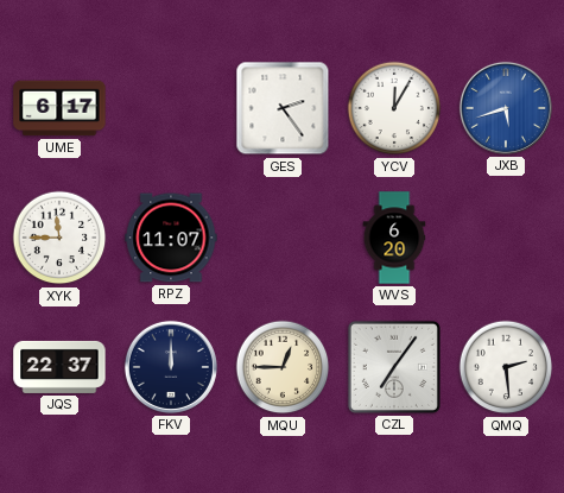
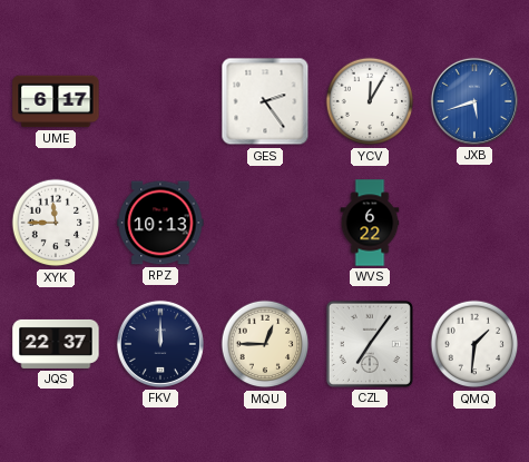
RPZ: 11:07 -> 10:13
WVS: 6:20 -> 6:22
QMQ: 2:29 -> 1:31
